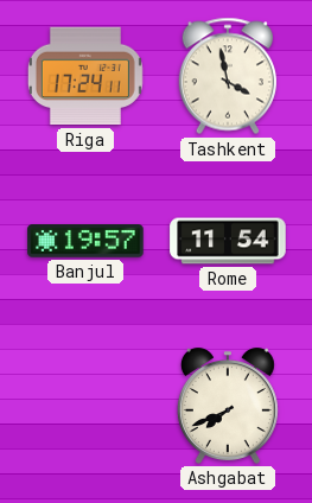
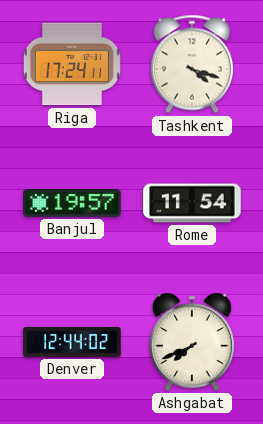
Tashkent: 3:58 -> 4:18
Denver: none -> 12:44
